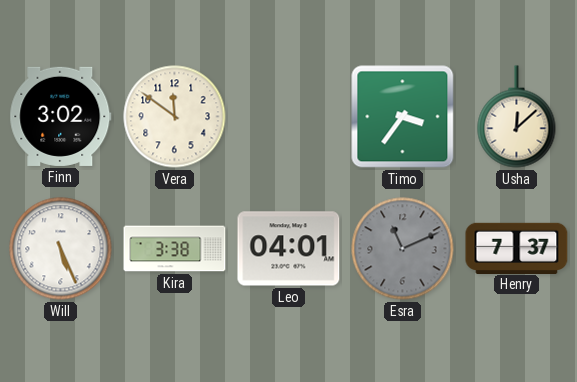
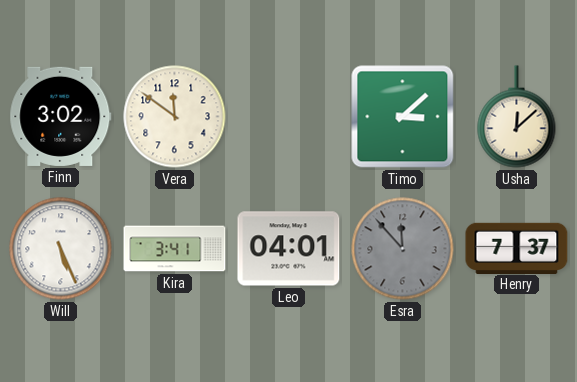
Timo: 3:36 -> 3:08
Kira: 3:38 -> 3:41
Esra: 11:11 -> 11:53
